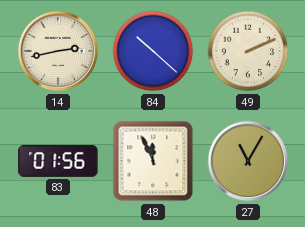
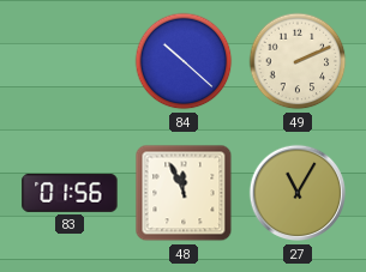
14: 2:43 -> none
